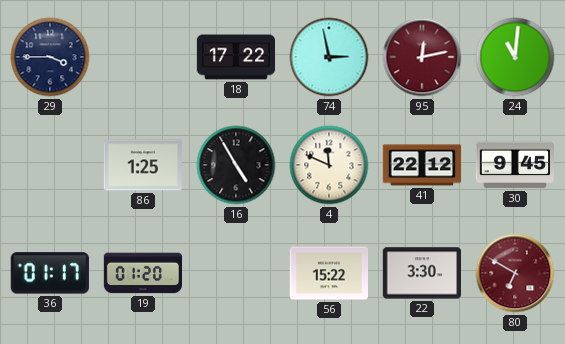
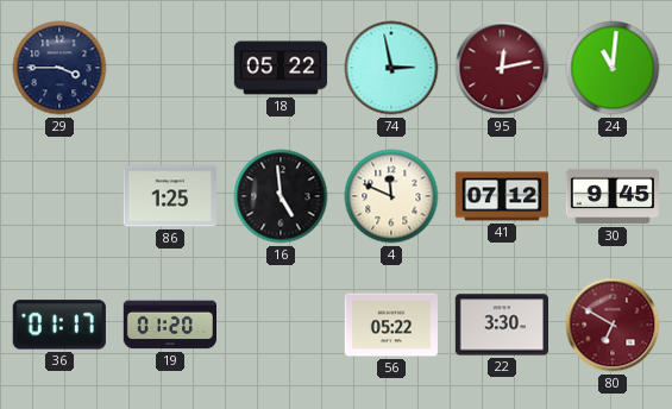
18: 17:22 -> 05:22
16: 4:55 -> 4:59
41: 22:12 -> 07:12
56: 15:22 -> 05:22
